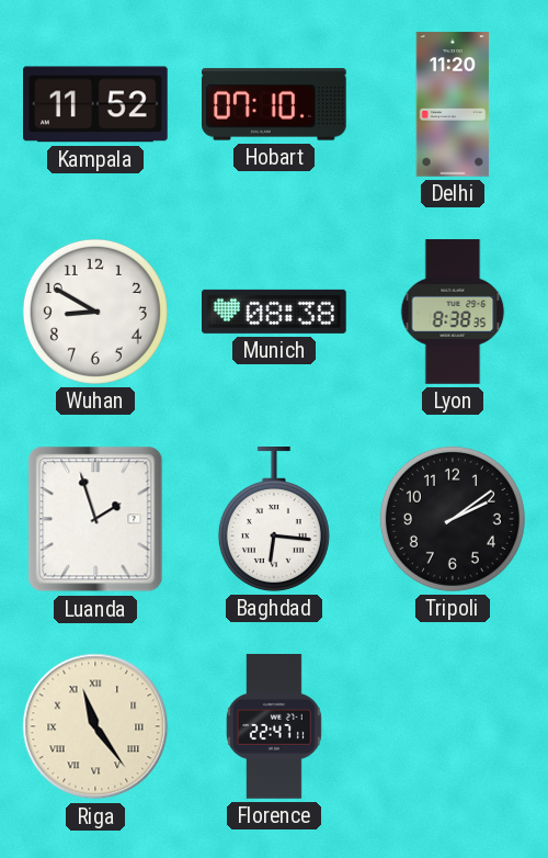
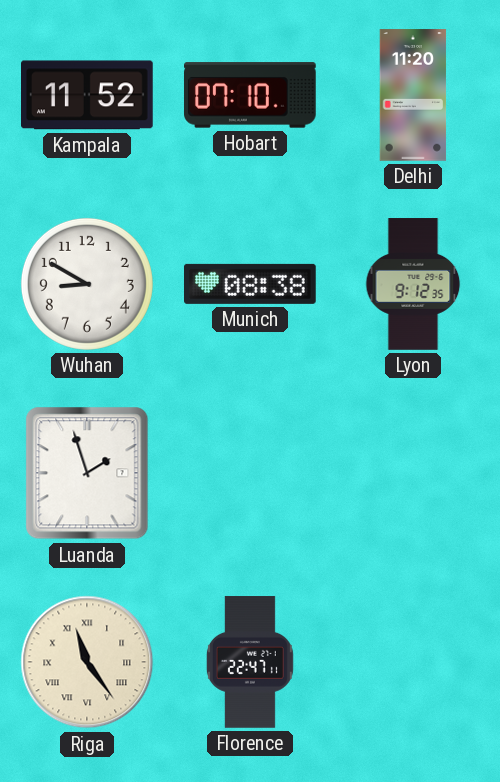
Lyon: 8:38 -> 9:12
Baghdad: 6:16 -> none
Tripoli: 2:09 -> none
